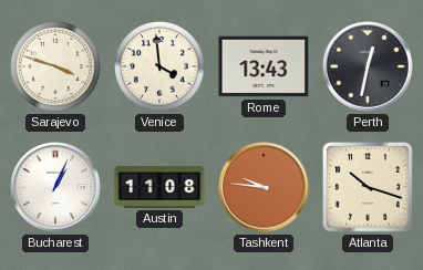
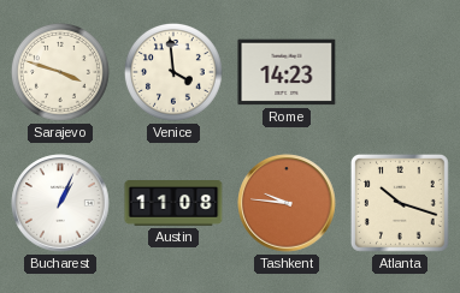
Rome: 13:43 -> 14:23
Perth: 12:32 -> none
